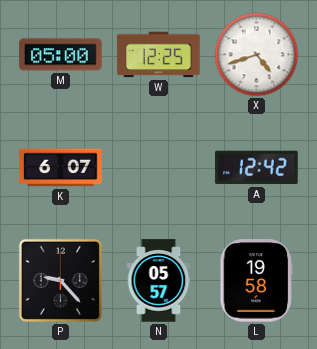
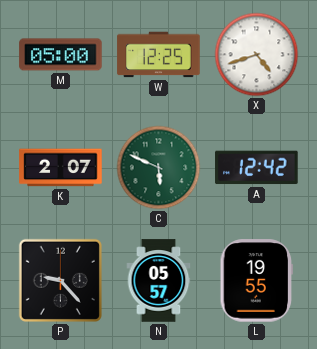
K: 6:07 -> 2:07
C: none -> 5:49
L: 19:58 -> 19:55
